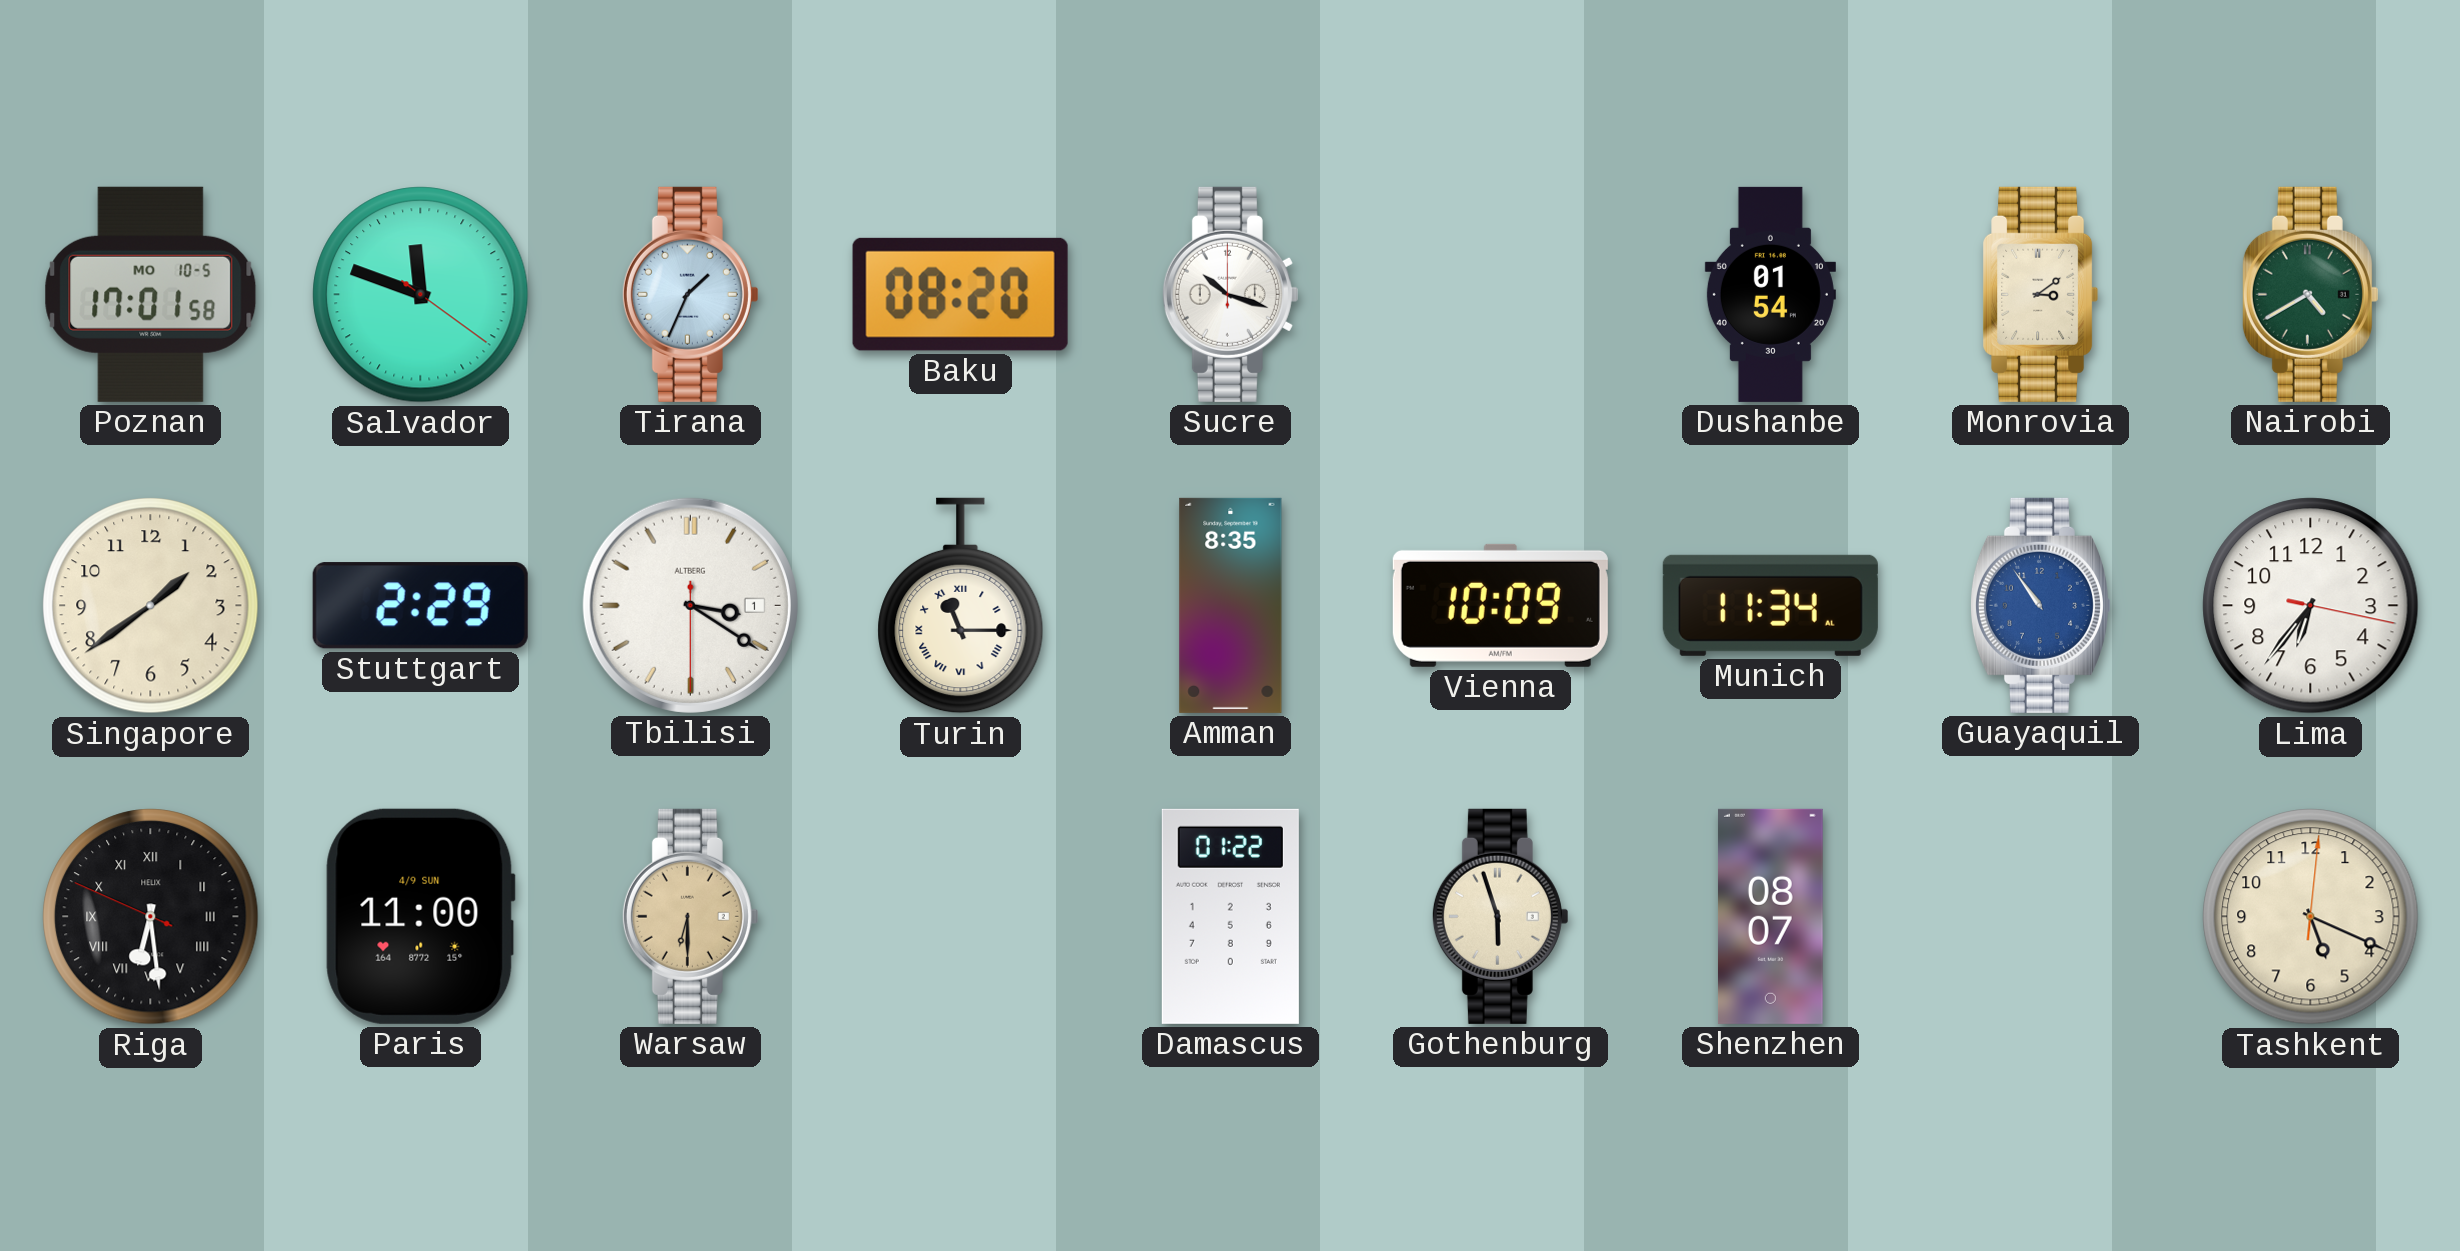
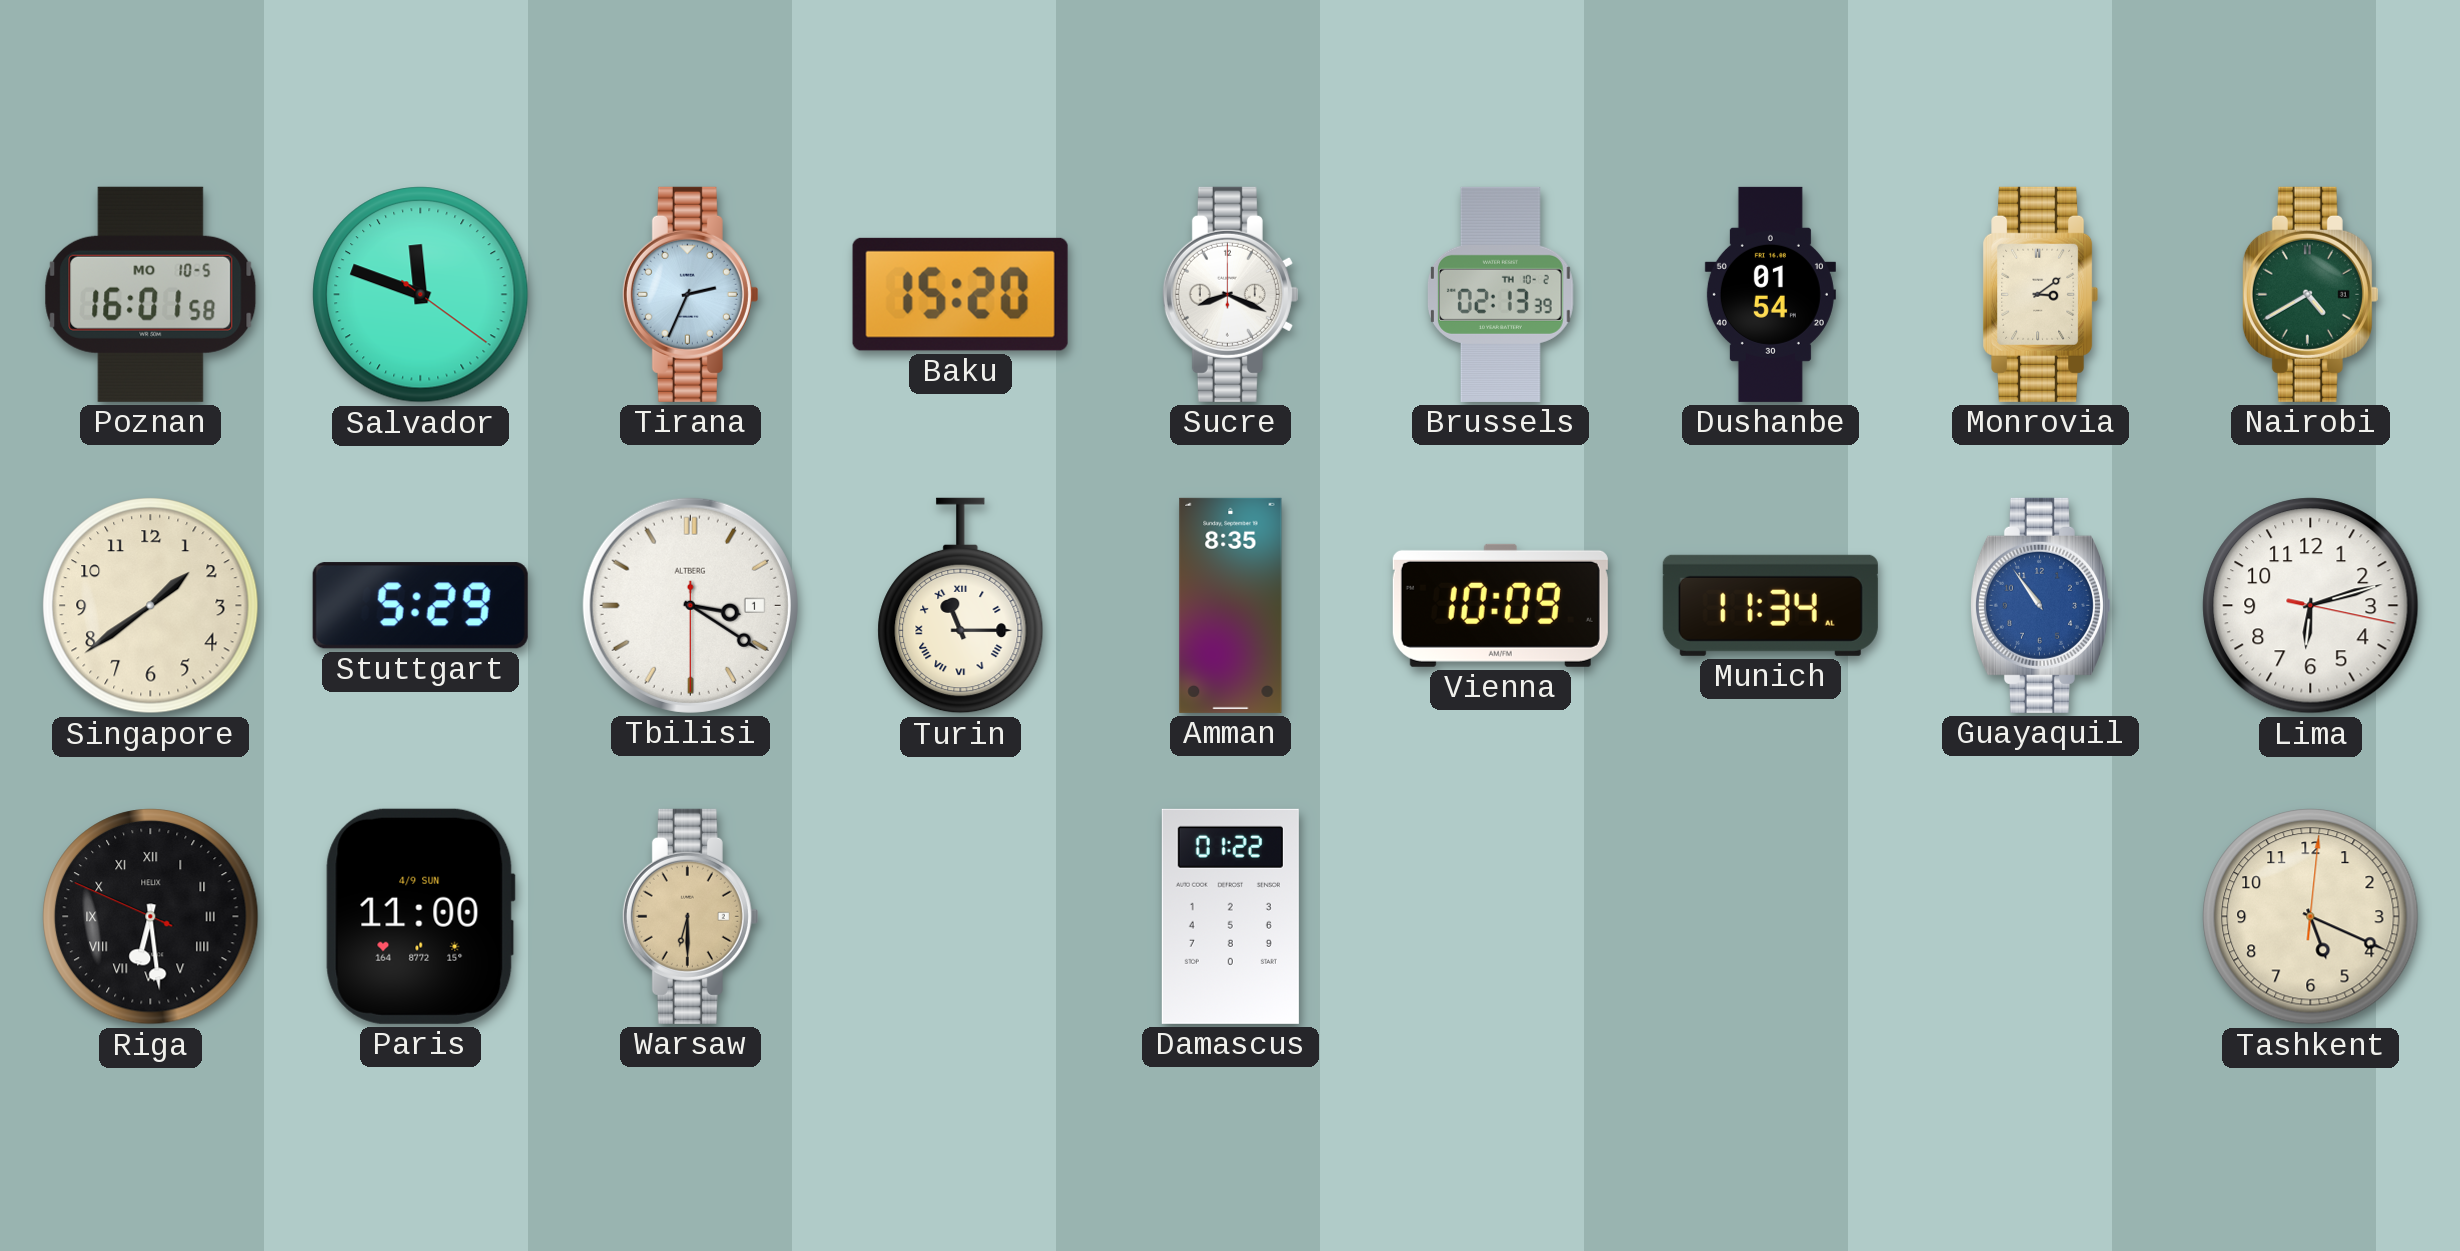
Poznan: 17:01 -> 16:01
Tirana: 1:34 -> 2:34
Baku: 08:20 -> 15:20
Sucre: 10:18 -> 8:19
Brussels: none -> 02:13
Stuttgart: 2:29 -> 5:29
Lima: 6:36 -> 6:12
Gothenburg: 5:57 -> none
Shenzhen: 08:07 -> none
